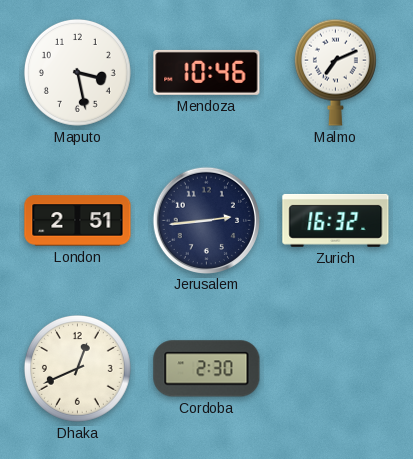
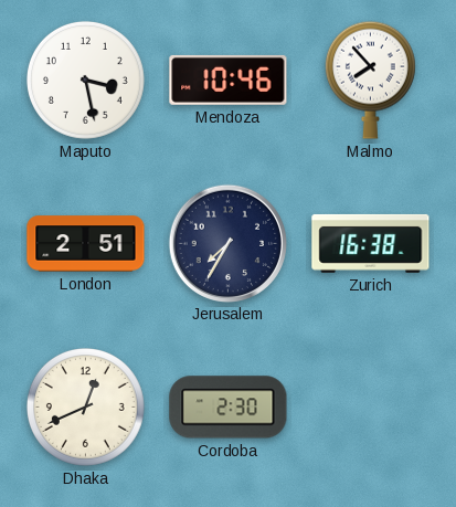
Malmo: 7:11 -> 7:53
Jerusalem: 2:44 -> 7:35
Zurich: 16:32 -> 16:38
